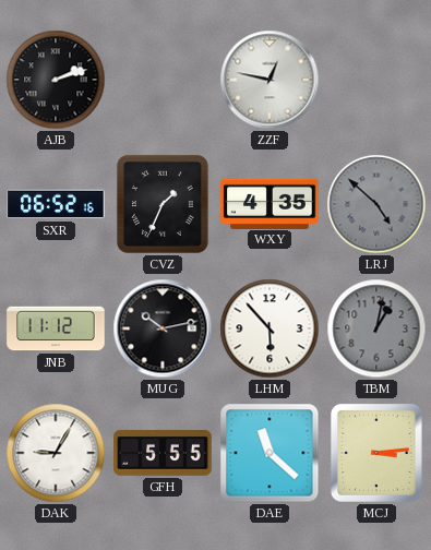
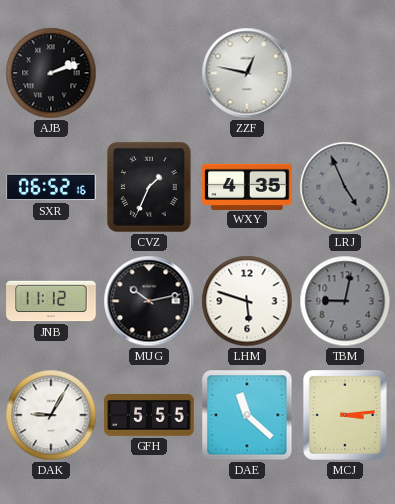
LRJ: 4:52 -> 4:56
LHM: 5:53 -> 5:48
TBM: 1:02 -> 9:02
